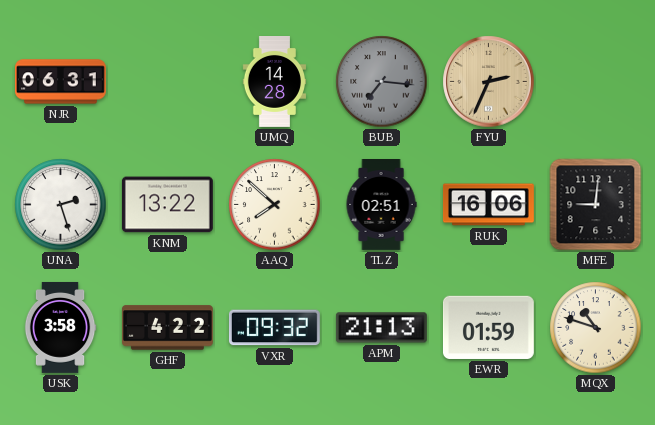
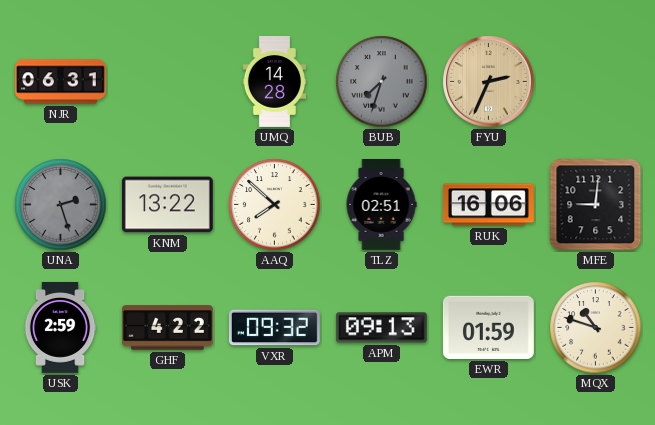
BUB: 7:16 -> 7:33
UNA dial: white -> grey
USK: 3:58 -> 2:59
APM: 21:13 -> 09:13
